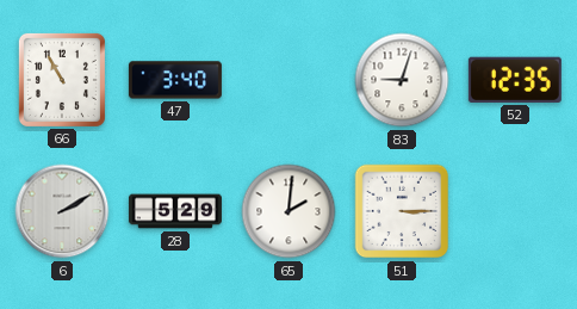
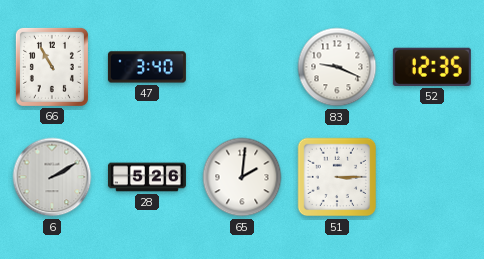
83: 9:03 -> 9:19
28: 5:29 -> 5:26
